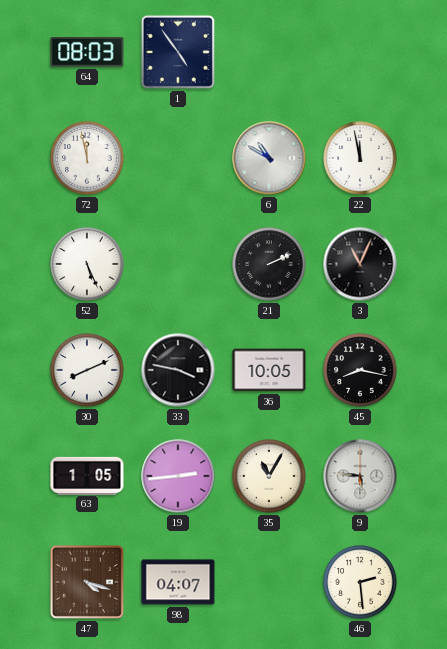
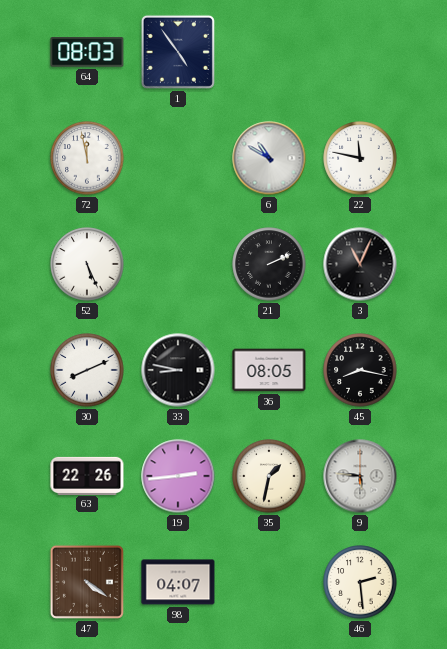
22: 11:58 -> 11:47
33: 3:47 -> 8:47
36: 10:05 -> 08:05
63: 1:05 -> 22:26
35: 11:05 -> 1:32
47: 4:18 -> 4:21
